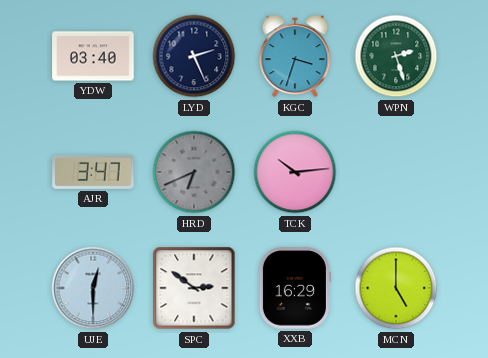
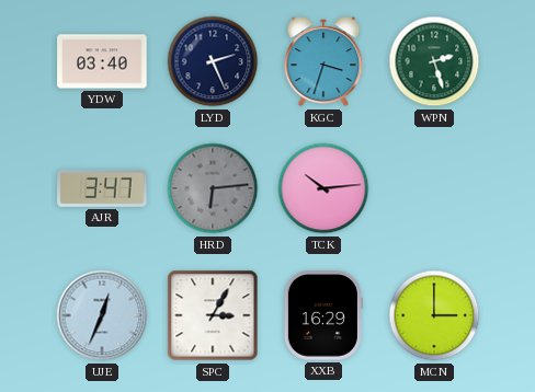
HRD: 6:41 -> 6:14
UJE: 12:30 -> 12:34
SPC: 2:51 -> 3:05
MCN: 5:00 -> 3:00
